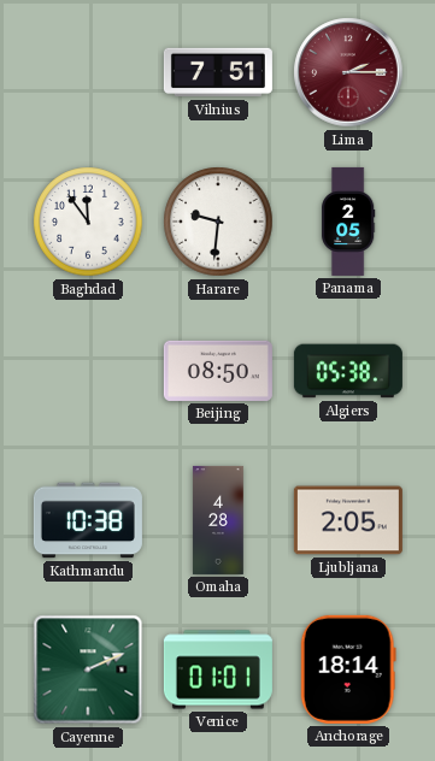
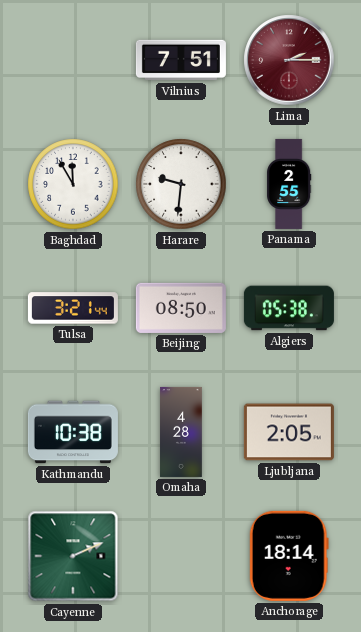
Baghdad: 11:54 -> 11:55
Panama: 2:05 -> 2:55
Tulsa: none -> 3:21
Venice: 01:01 -> none
